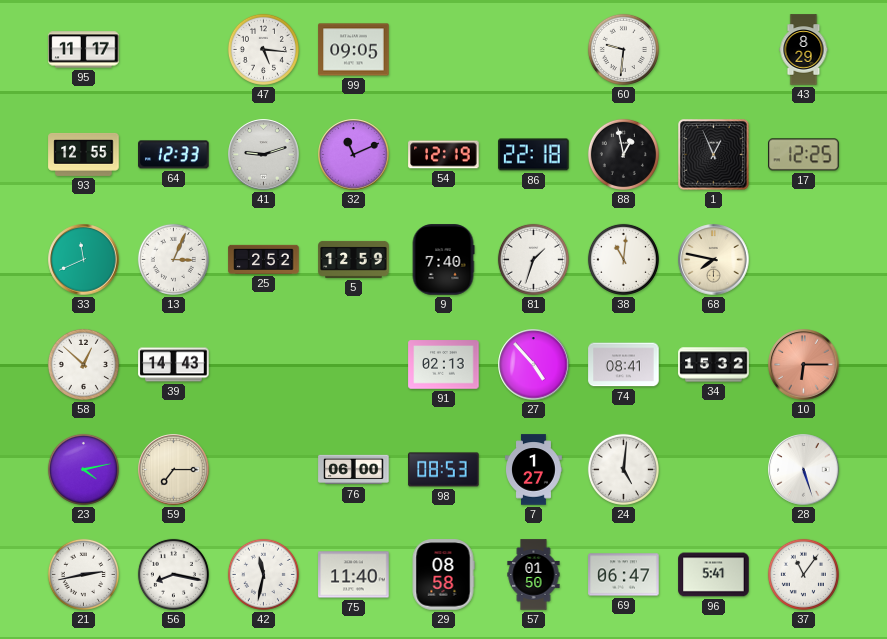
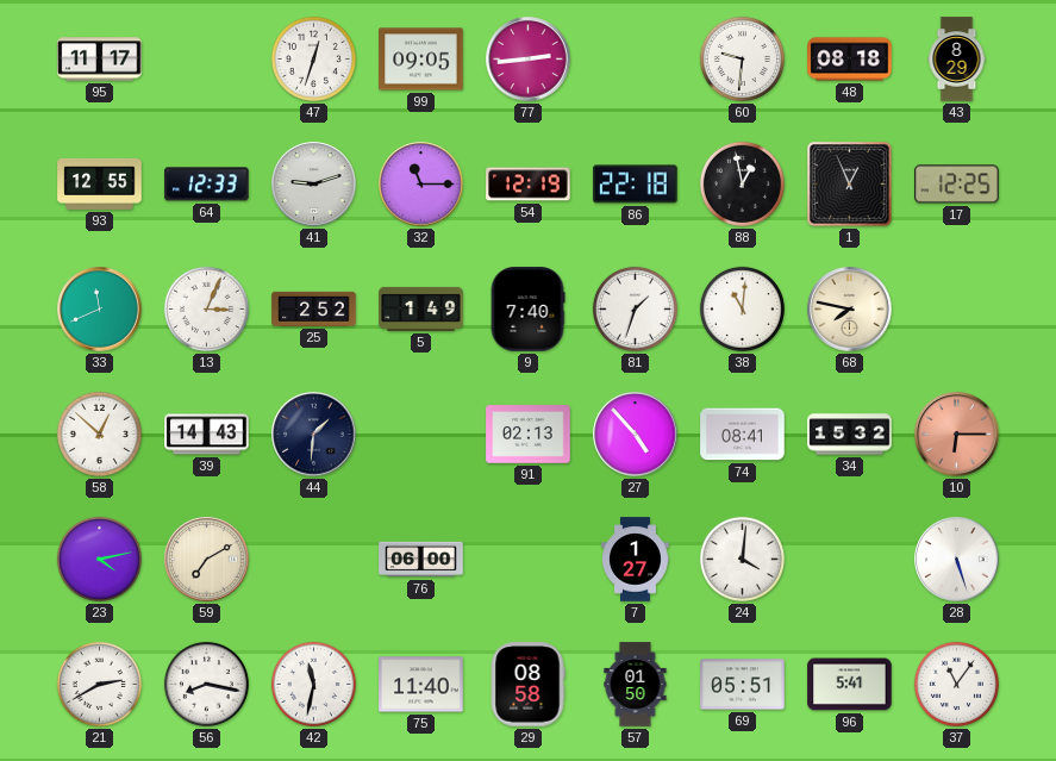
47: 5:16 -> 12:33
77: none -> 2:44
48: none -> 08:18
32: 11:11 -> 11:15
5: 12:59 -> 1:49
44: none -> 1:31
59: 7:15 -> 7:10
98: 08:53 -> none
24: 5:01 -> 4:01
21: 2:43 -> 2:40
69: 06:47 -> 05:51
